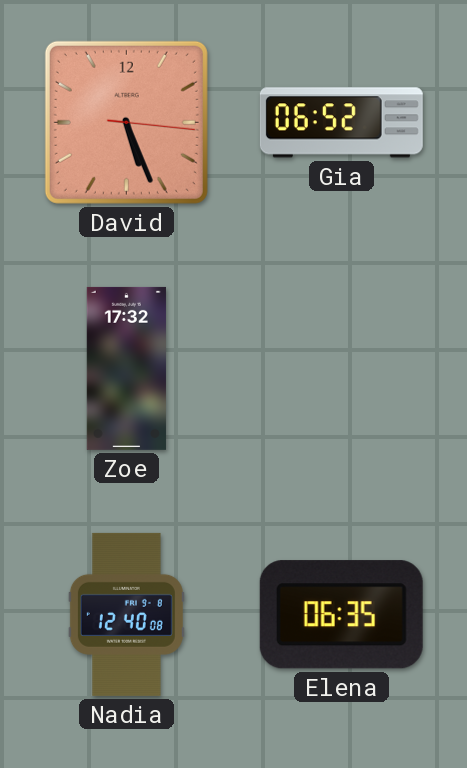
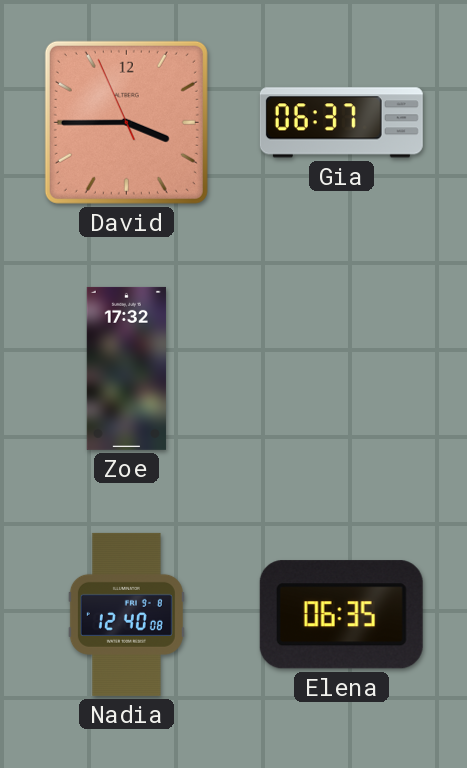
David: 5:26 -> 3:44
Gia: 06:52 -> 06:37
